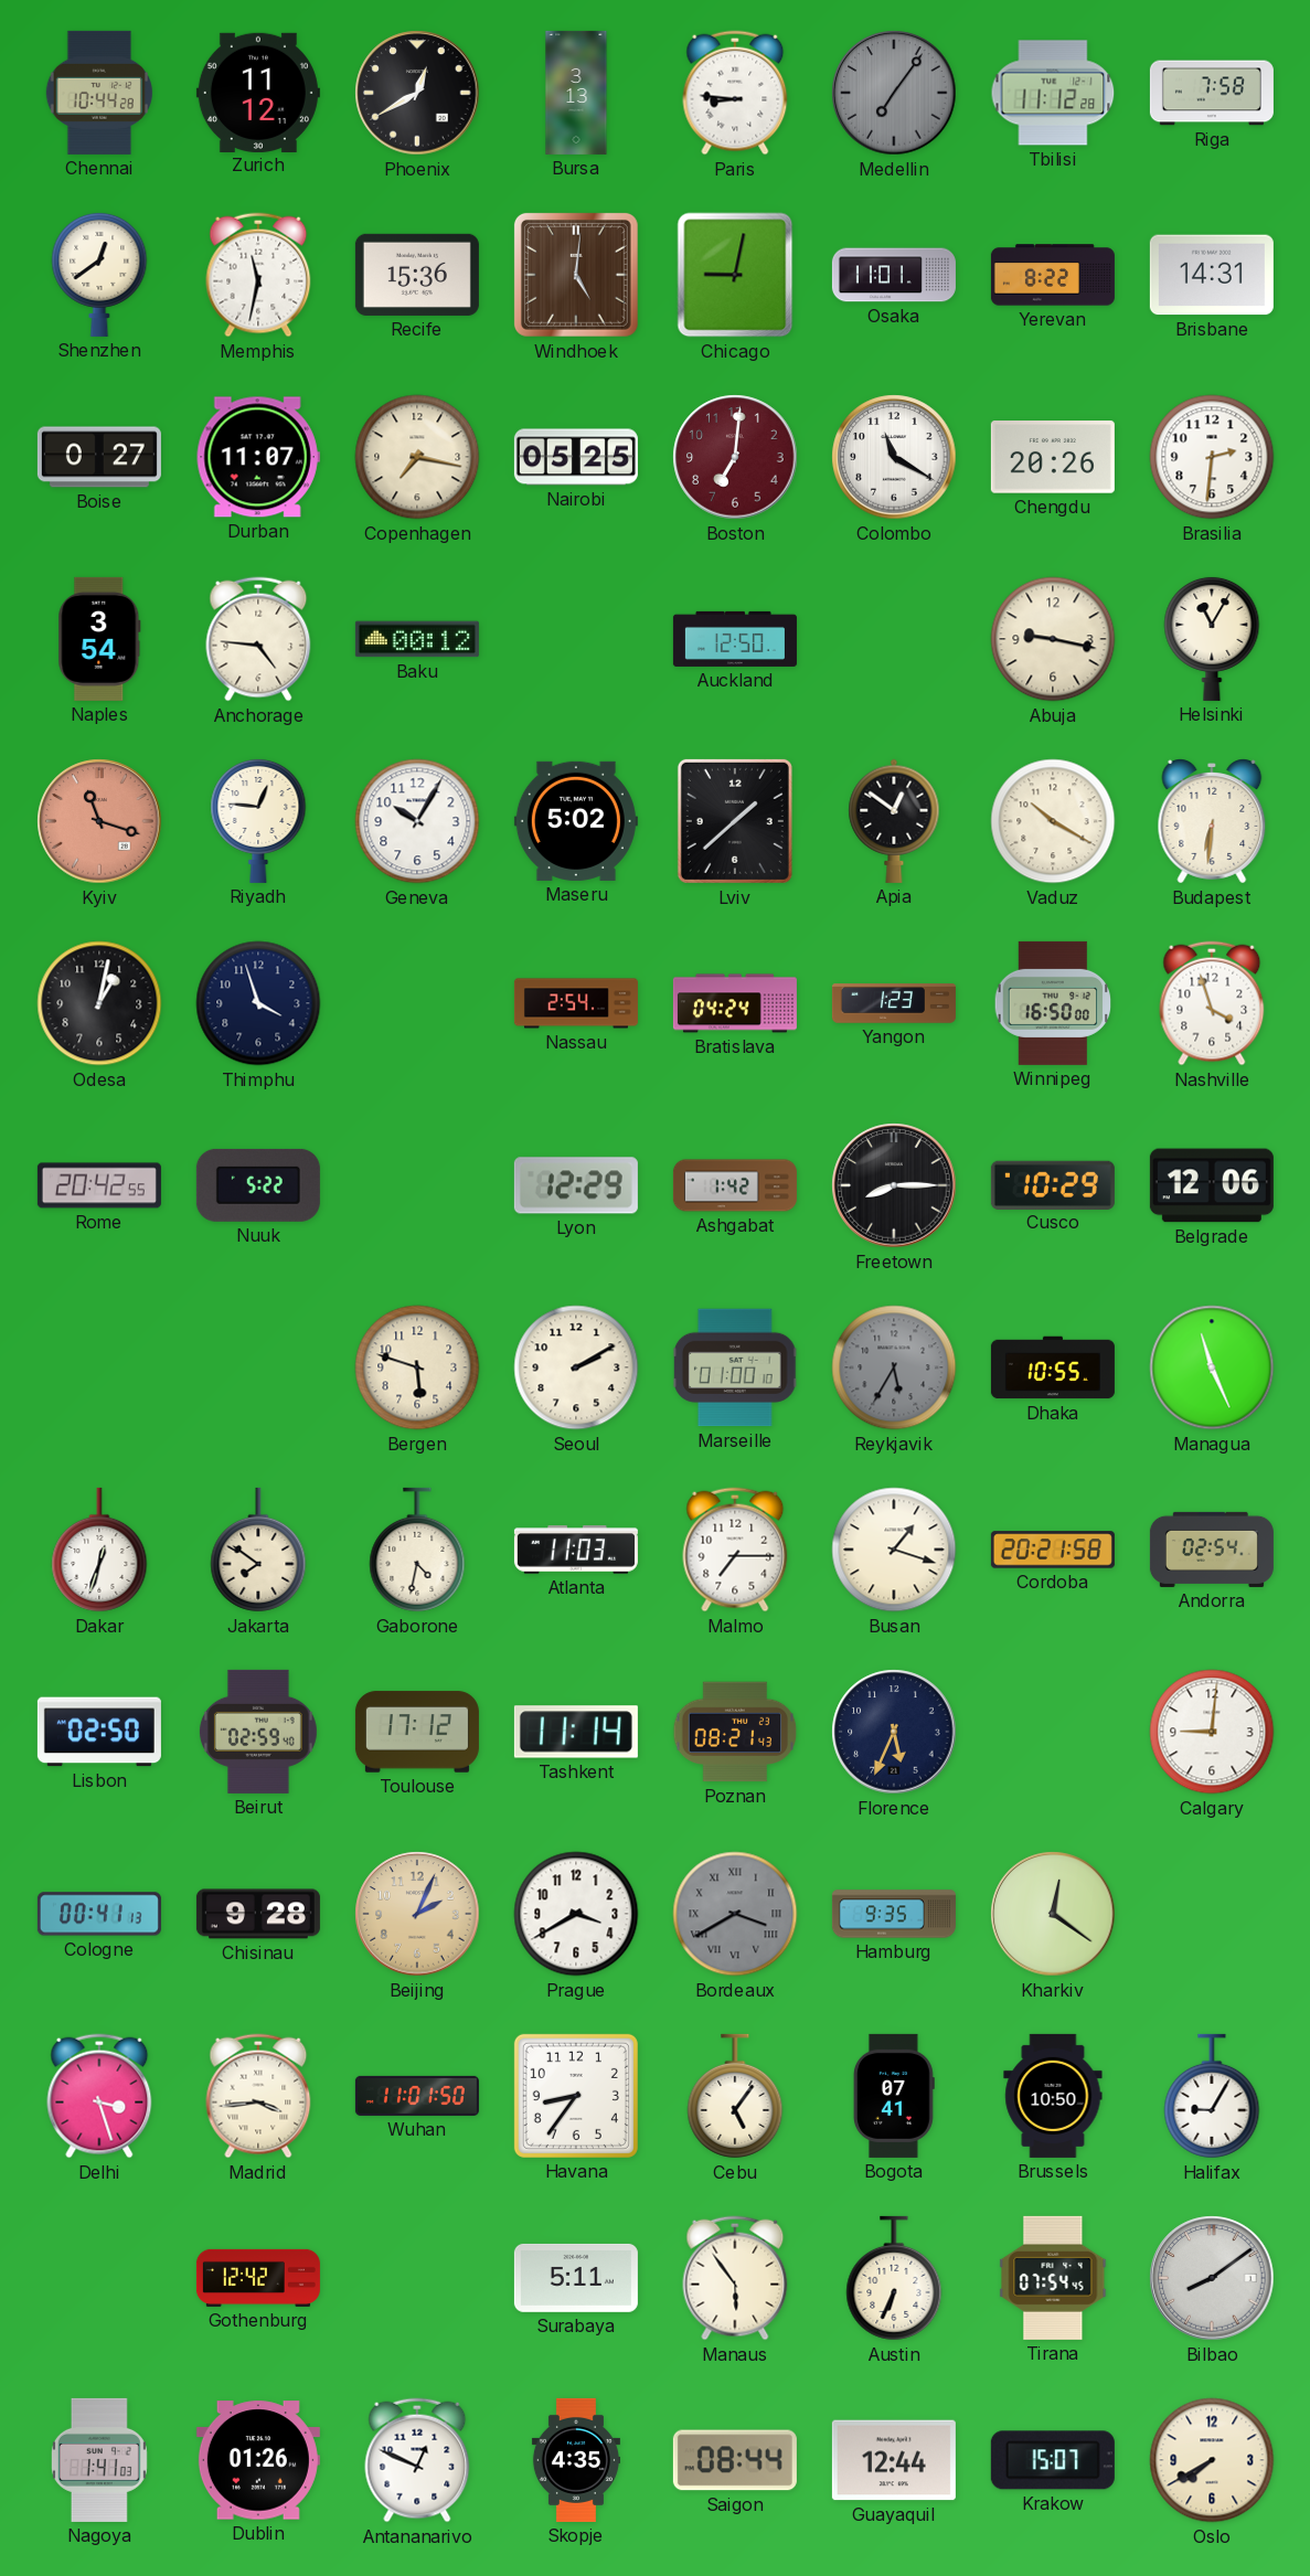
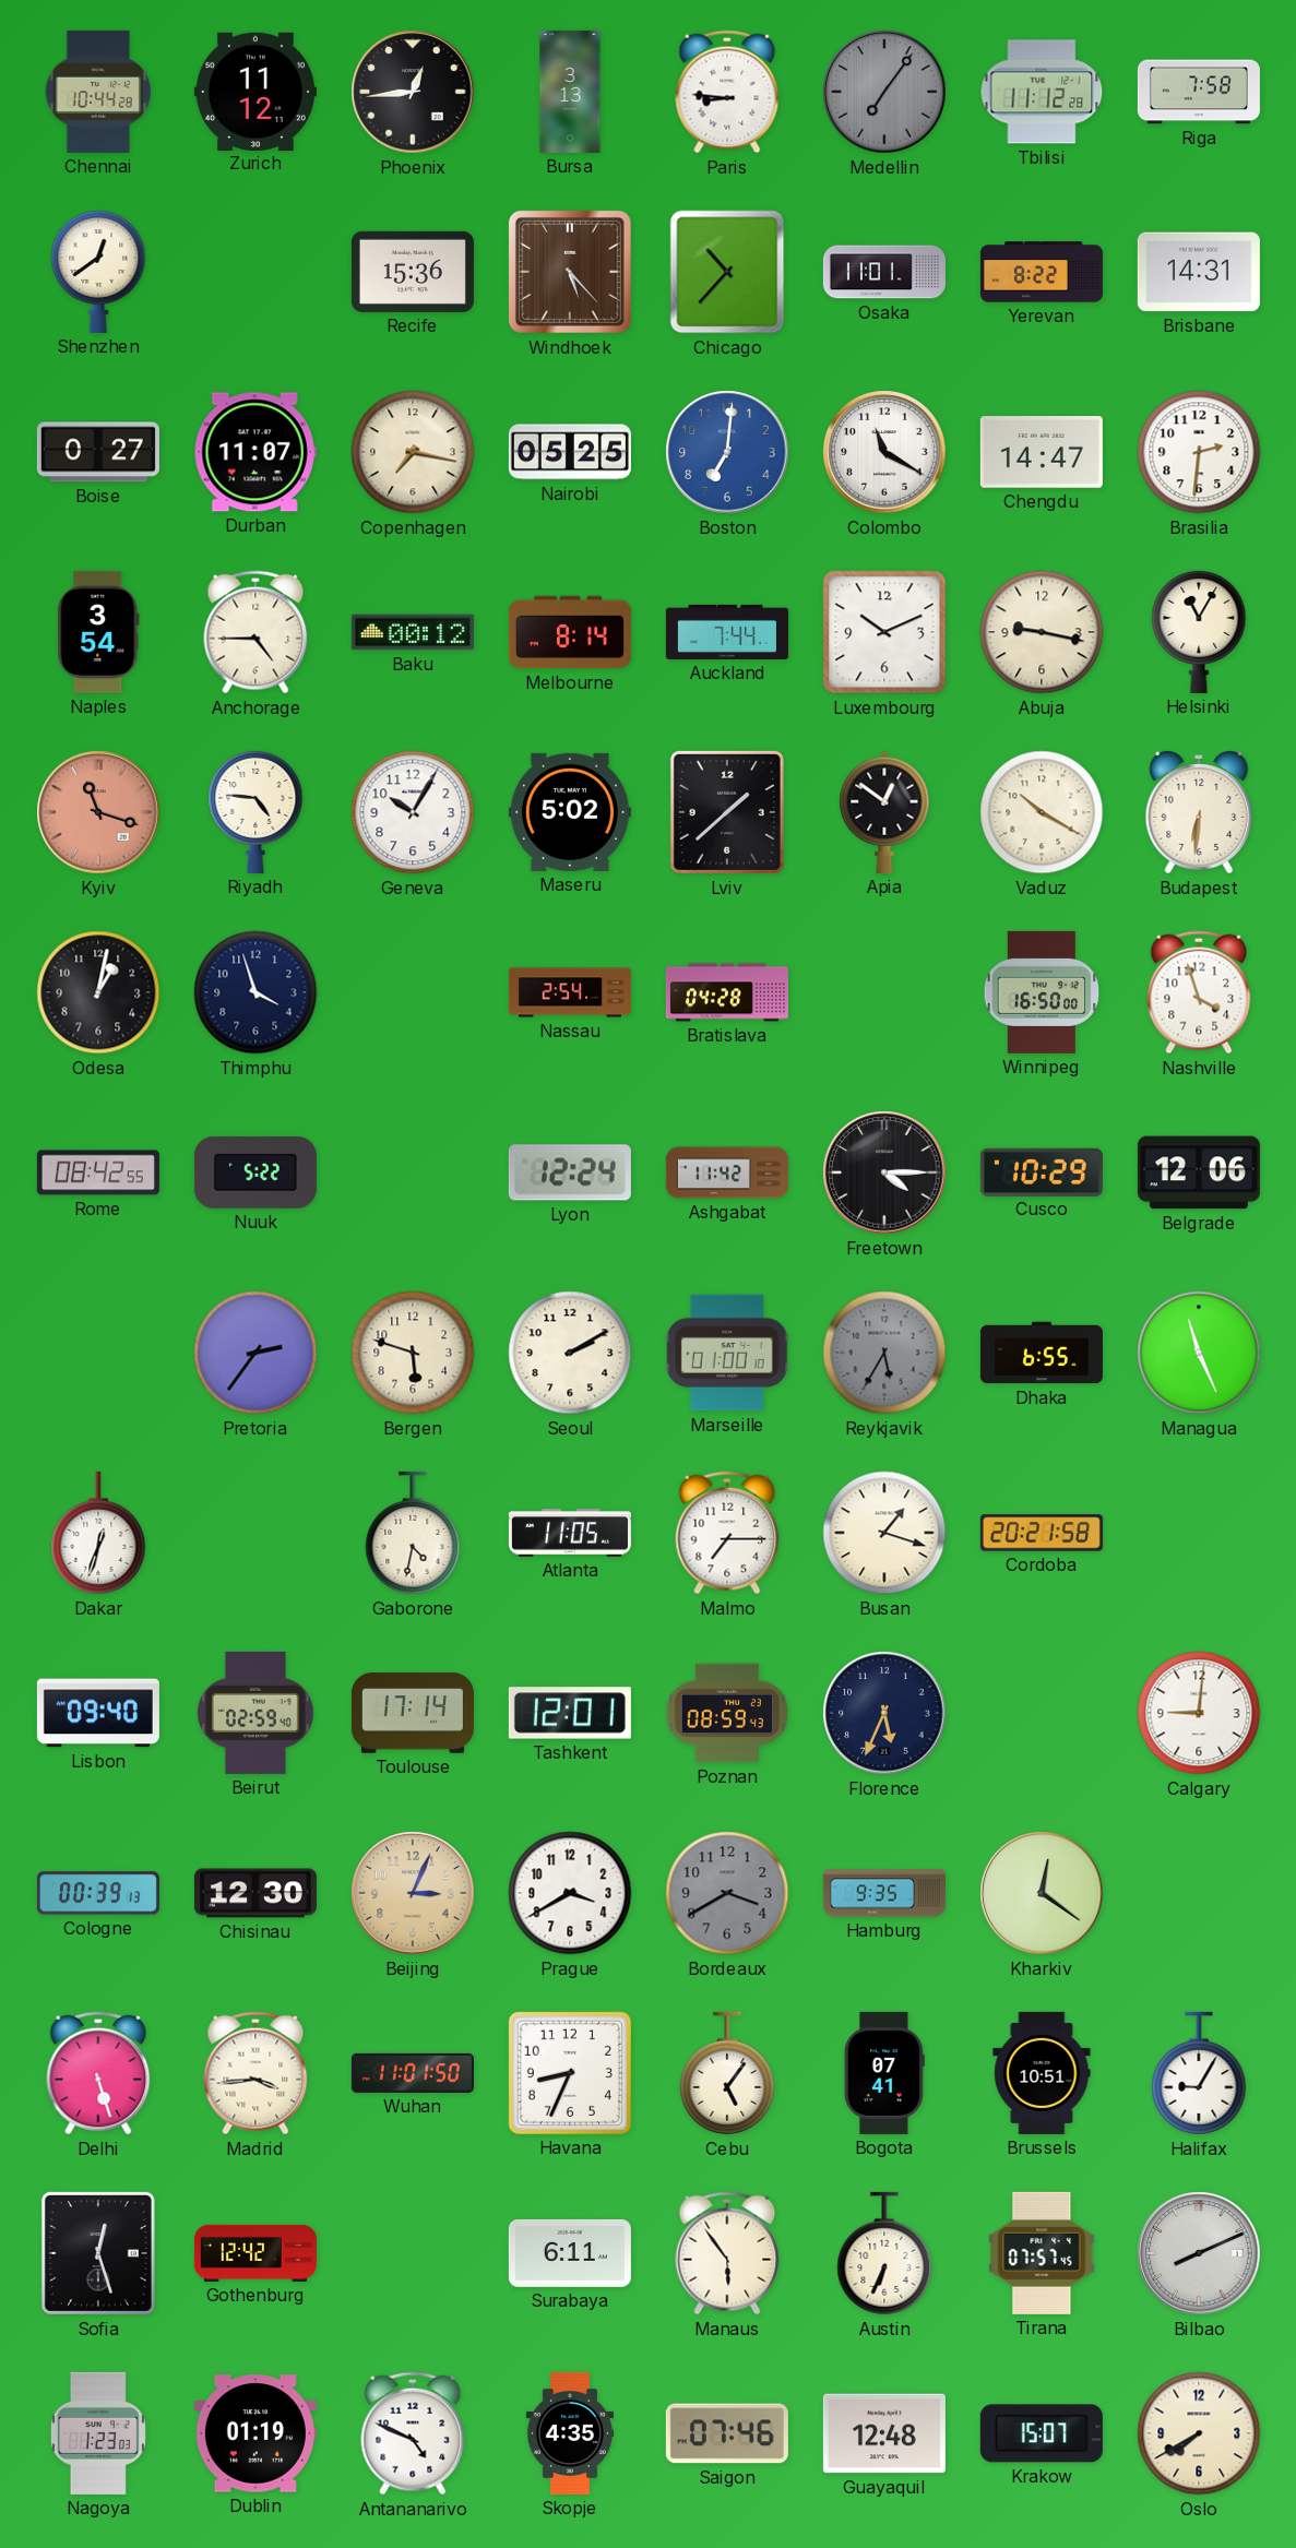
Phoenix: 12:40 -> 12:44
Memphis: 11:32 -> none
Windhoek: 5:01 -> 5:23
Chicago: 9:02 -> 10:37
Boston dial: burgundy -> blue
Chengdu: 20:26 -> 14:47
Anchorage: 4:46 -> 4:45
Melbourne: none -> 8:14
Auckland: 12:50 -> 7:44
Luxembourg: none -> 10:11
Riyadh: 12:46 -> 4:46
Bratislava: 04:24 -> 04:28
Yangon: 1:23 -> none
Rome: 20:42 -> 08:42
Lyon: 12:29 -> 12:24
Ashgabat: 1:42 -> 11:42
Freetown: 8:15 -> 4:15
Pretoria: none -> 2:36
Dhaka: 10:55 -> 6:55
Jakarta: 7:51 -> none
Atlanta: 11:03 -> 11:05
Andorra: 02:54 -> none
Lisbon: 02:50 -> 09:40
Toulouse: 17:12 -> 17:14
Tashkent: 11:14 -> 12:01
Poznan: 08:21 -> 08:59
Cologne: 00:41 -> 00:39
Chisinau: 9:28 -> 12:30
Beijing: 2:04 -> 3:04
Bordeaux numerals: Roman -> Arabic
Delhi: 3:27 -> 5:27
Havana: 8:36 -> 8:34
Brussels: 10:50 -> 10:51
Sofia: none -> 12:27
Surabaya: 5:11 -> 6:11
Tirana: 07:54 -> 07:57
Bilbao: 8:09 -> 8:11
Nagoya: 1:41 -> 1:23
Dublin: 01:26 -> 01:19
Antananarivo: 12:49 -> 4:49
Saigon: 08:44 -> 07:46
Guayaquil: 12:44 -> 12:48
